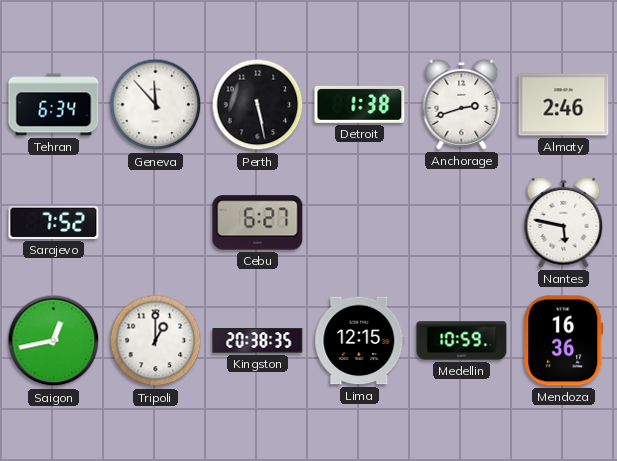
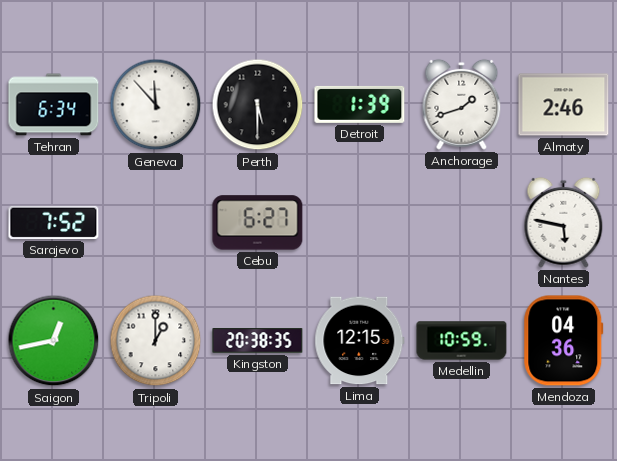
Perth: 5:28 -> 5:30
Detroit: 1:38 -> 1:39
Anchorage: 2:42 -> 1:42
Mendoza: 16:36 -> 04:36
